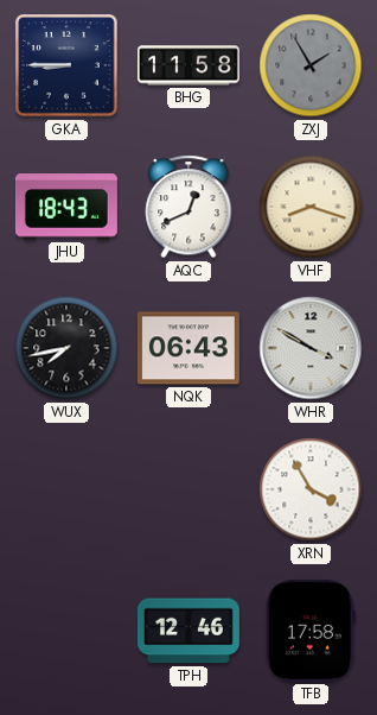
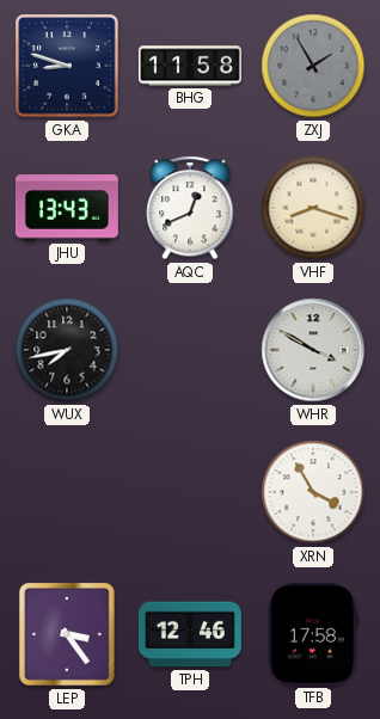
GKA: 8:45 -> 8:48
JHU: 18:43 -> 13:43
NQK: 06:43 -> none
LEP: none -> 3:24
